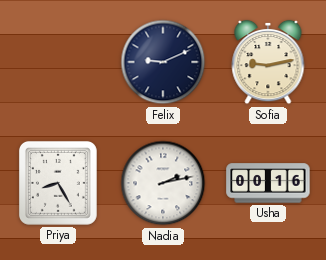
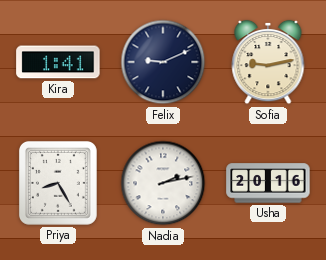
Kira: none -> 1:41
Usha: 00:16 -> 20:16
